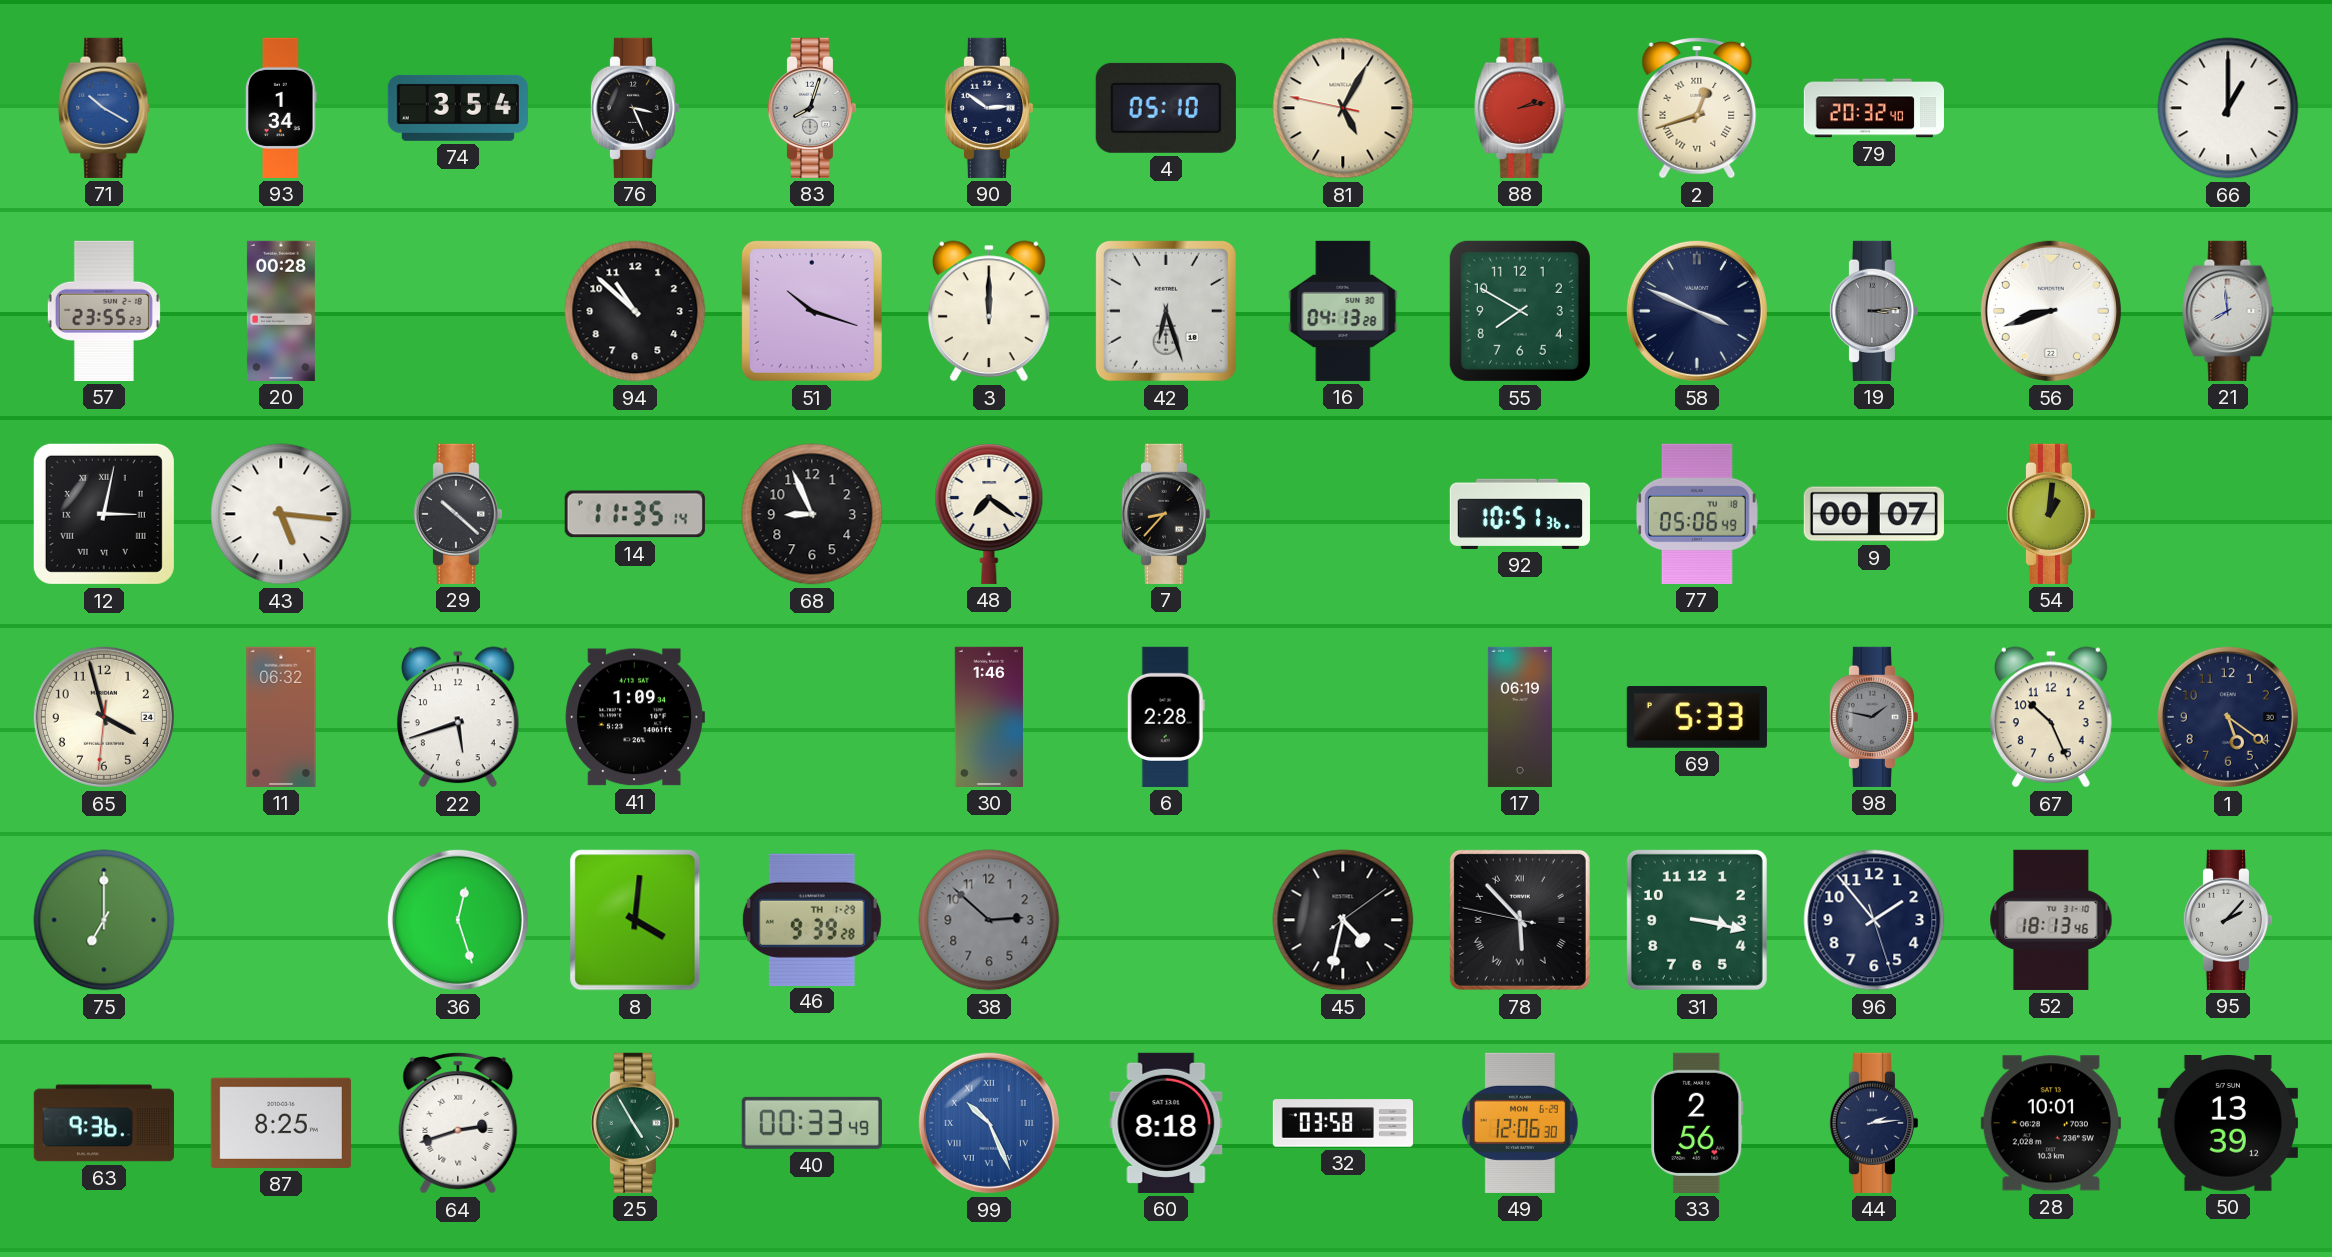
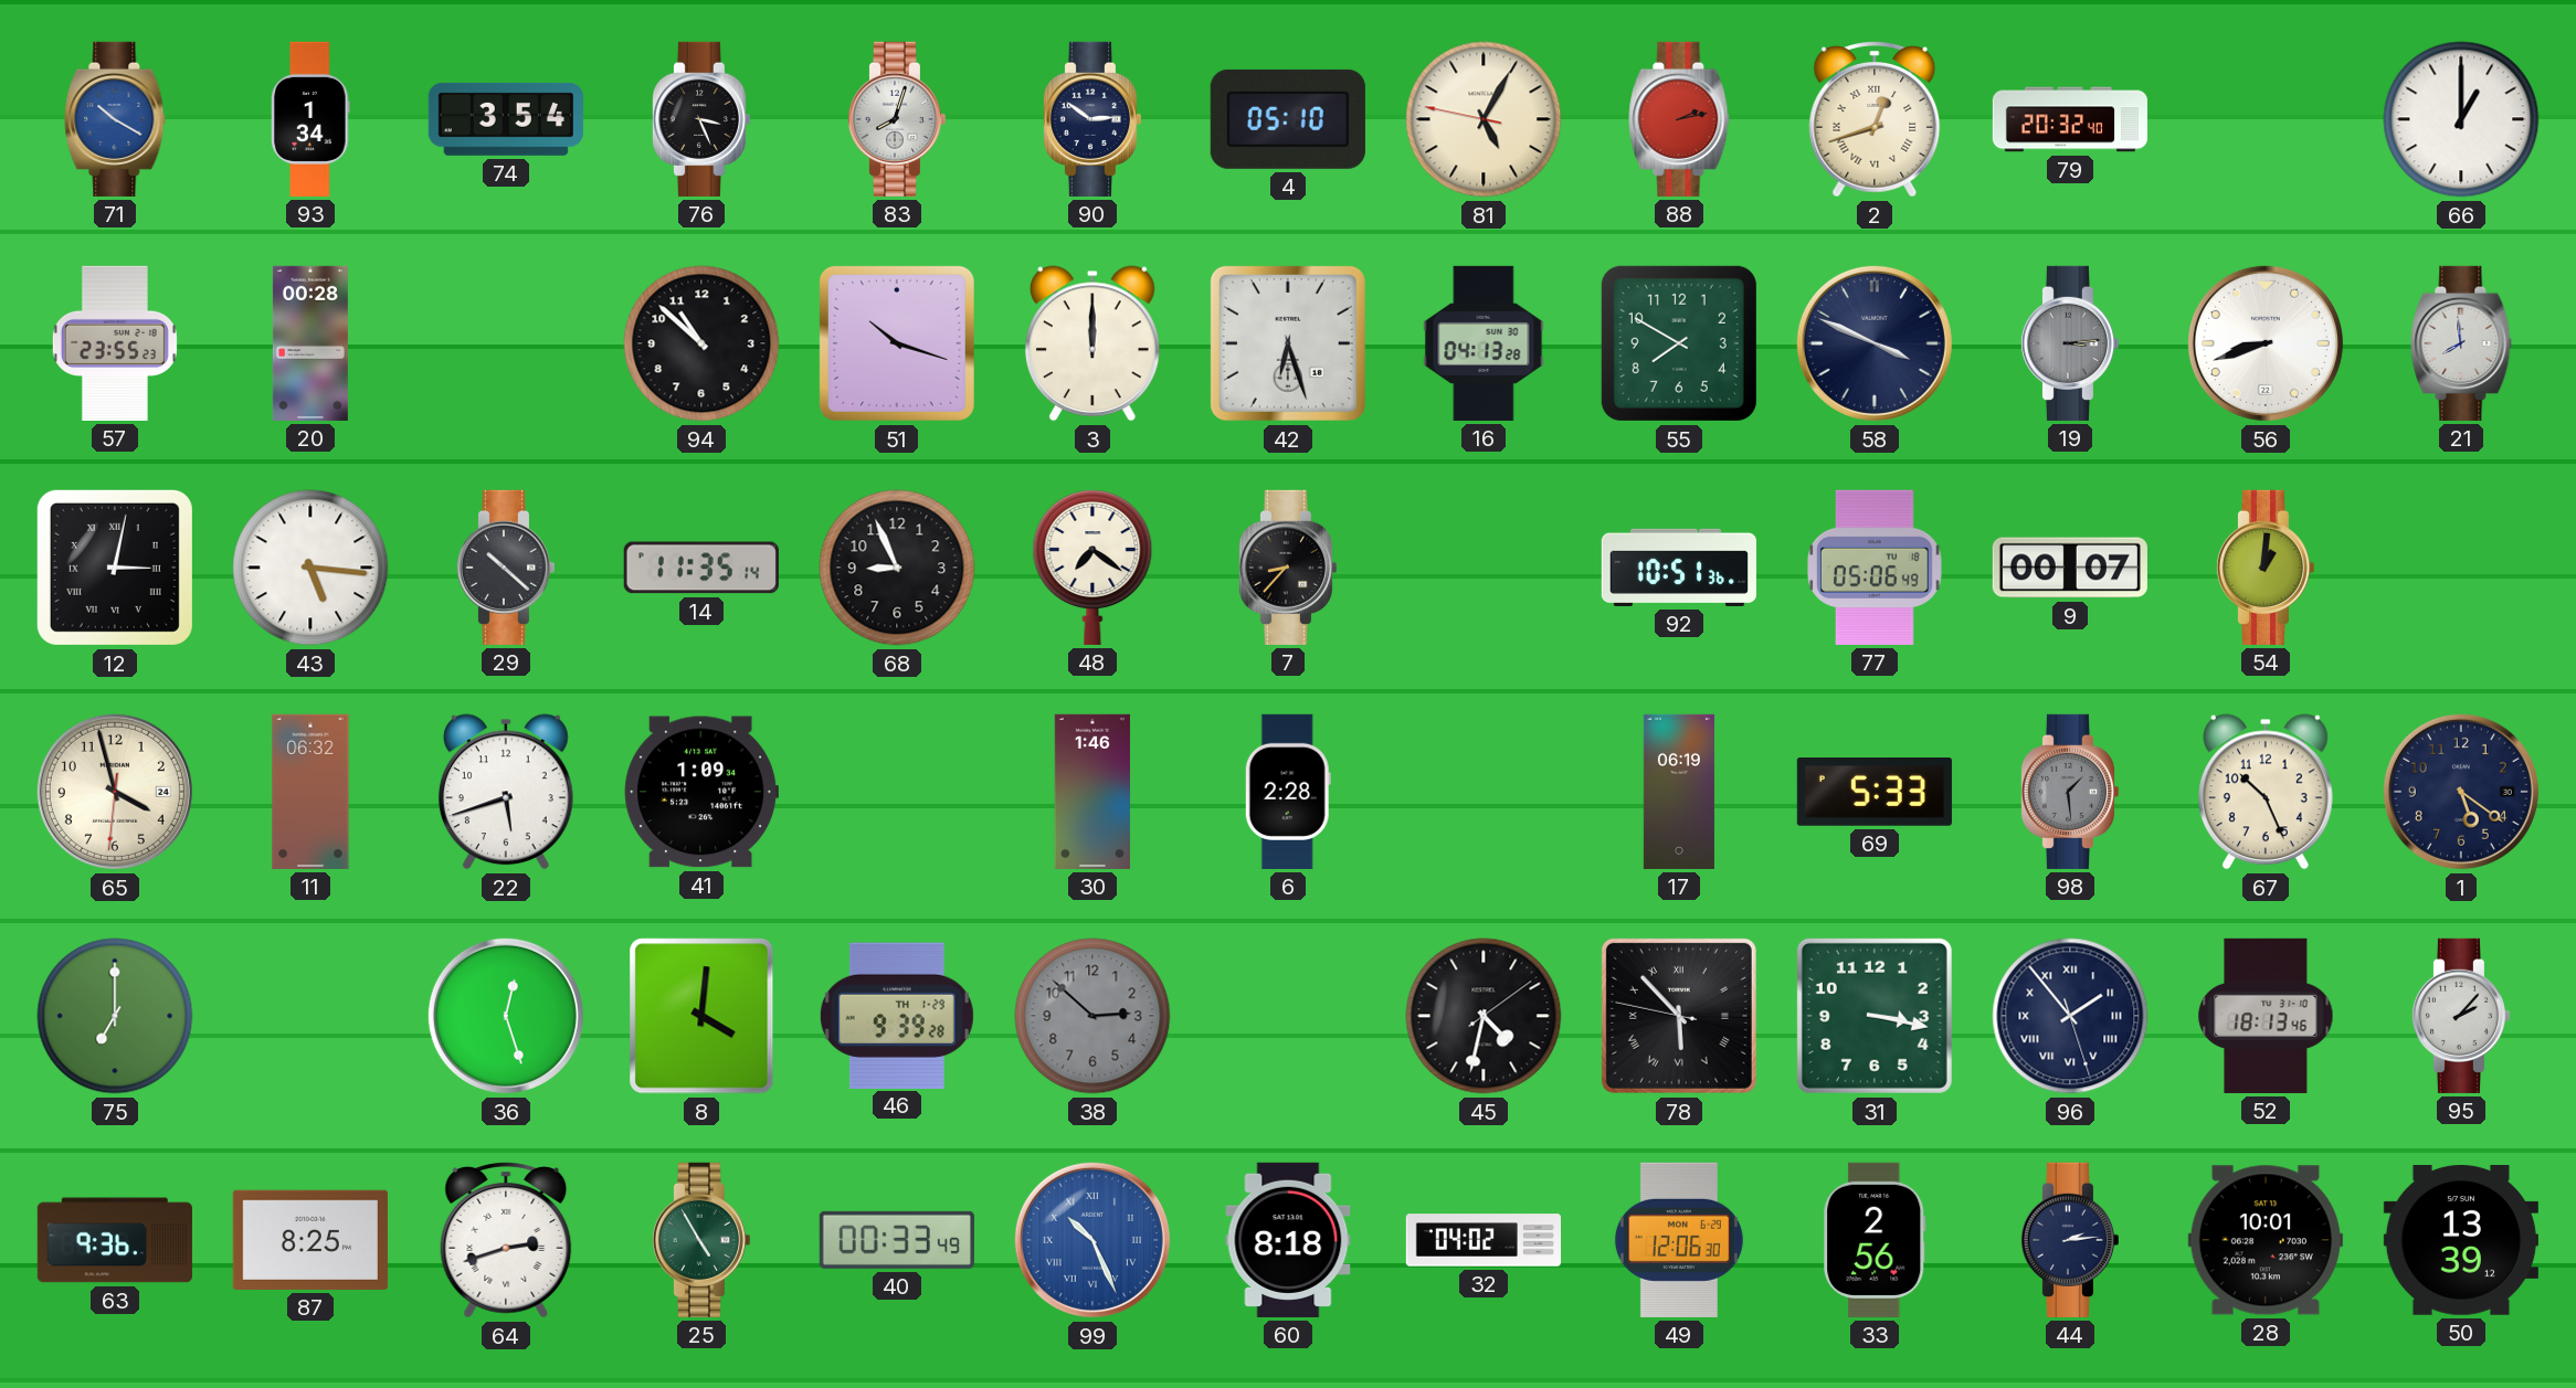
98: 1:47 -> 1:29
96 numerals: Arabic -> Roman
32: 03:58 -> 04:02
